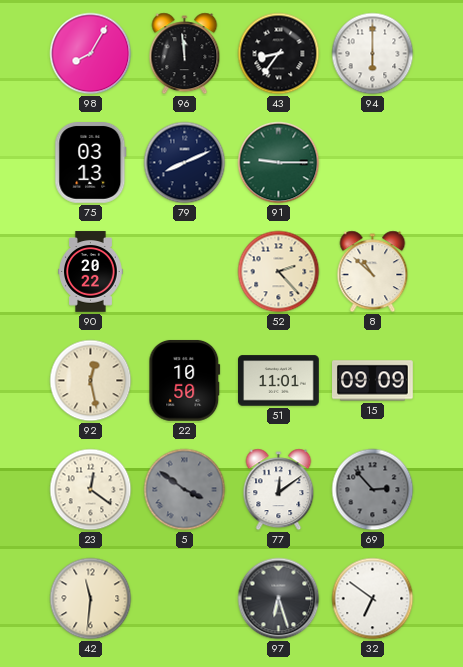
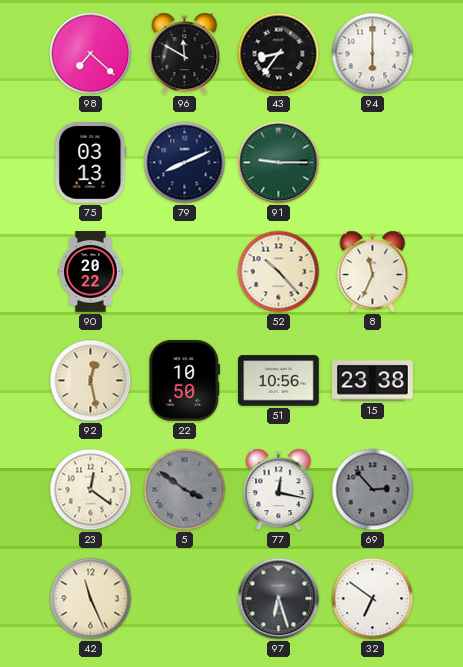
98: 8:05 -> 7:22
96: 11:59 -> 11:50
52: 2:23 -> 10:23
8: 10:52 -> 11:34
51: 11:01 -> 10:56
15: 09:09 -> 23:38
77: 12:09 -> 12:17
42: 11:31 -> 11:26
